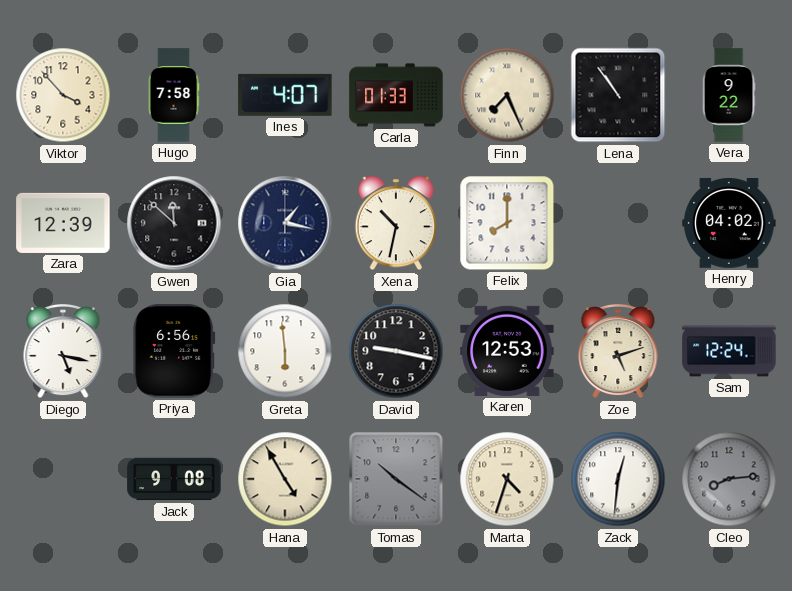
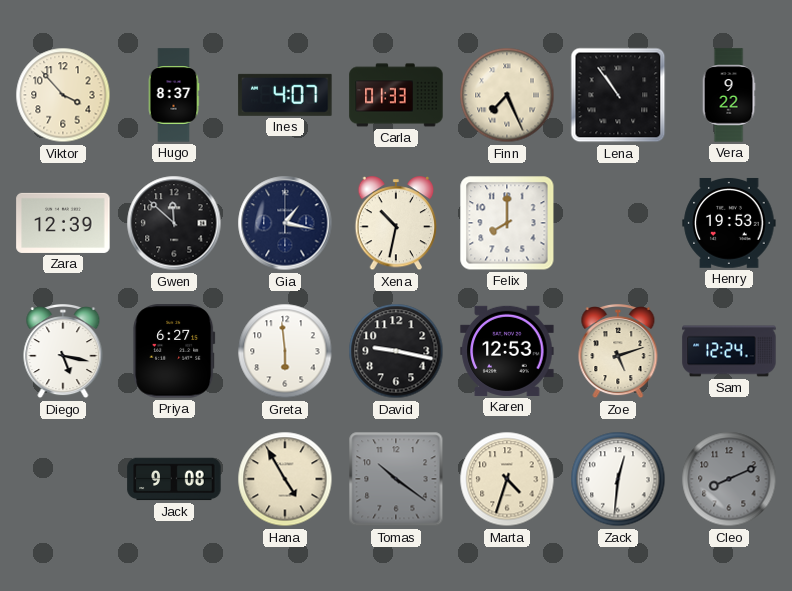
Hugo: 7:58 -> 8:37
Henry: 04:02 -> 19:53
Priya: 6:56 -> 6:27
Cleo: 8:14 -> 8:11
